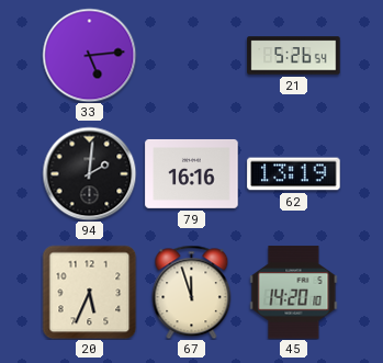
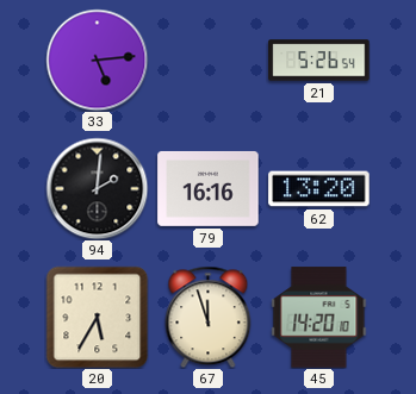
62: 13:19 -> 13:20
20: 5:34 -> 5:35
